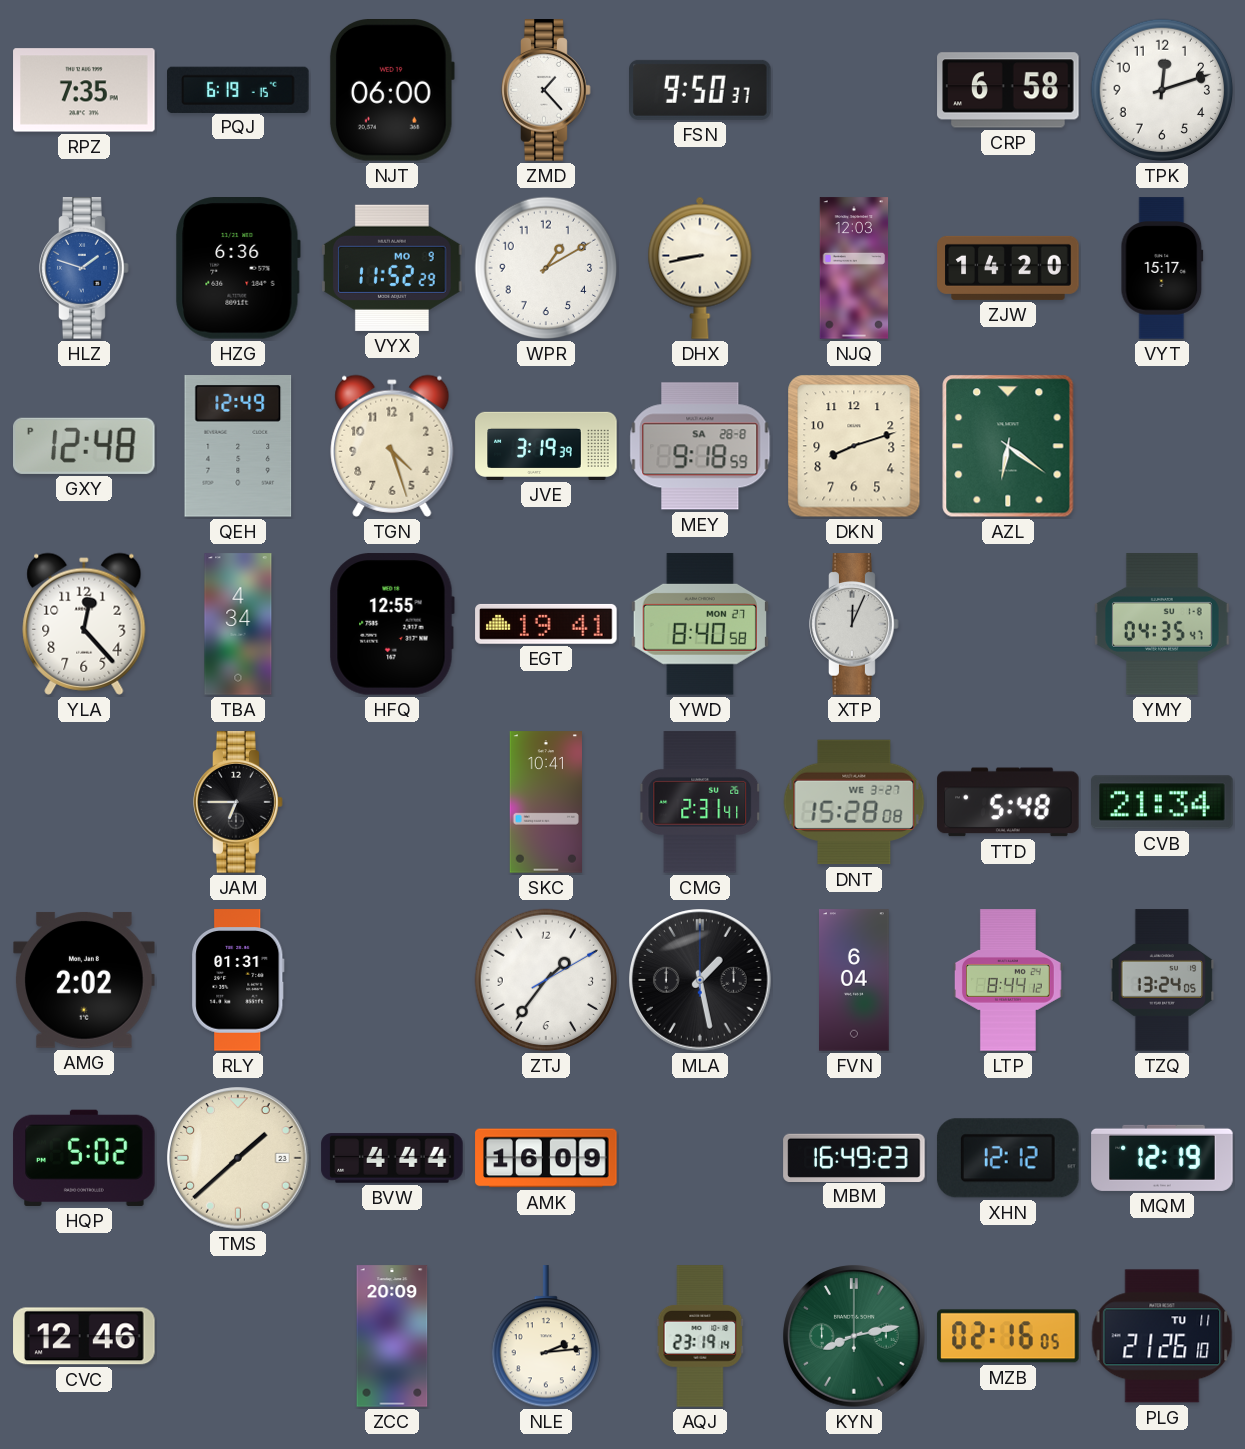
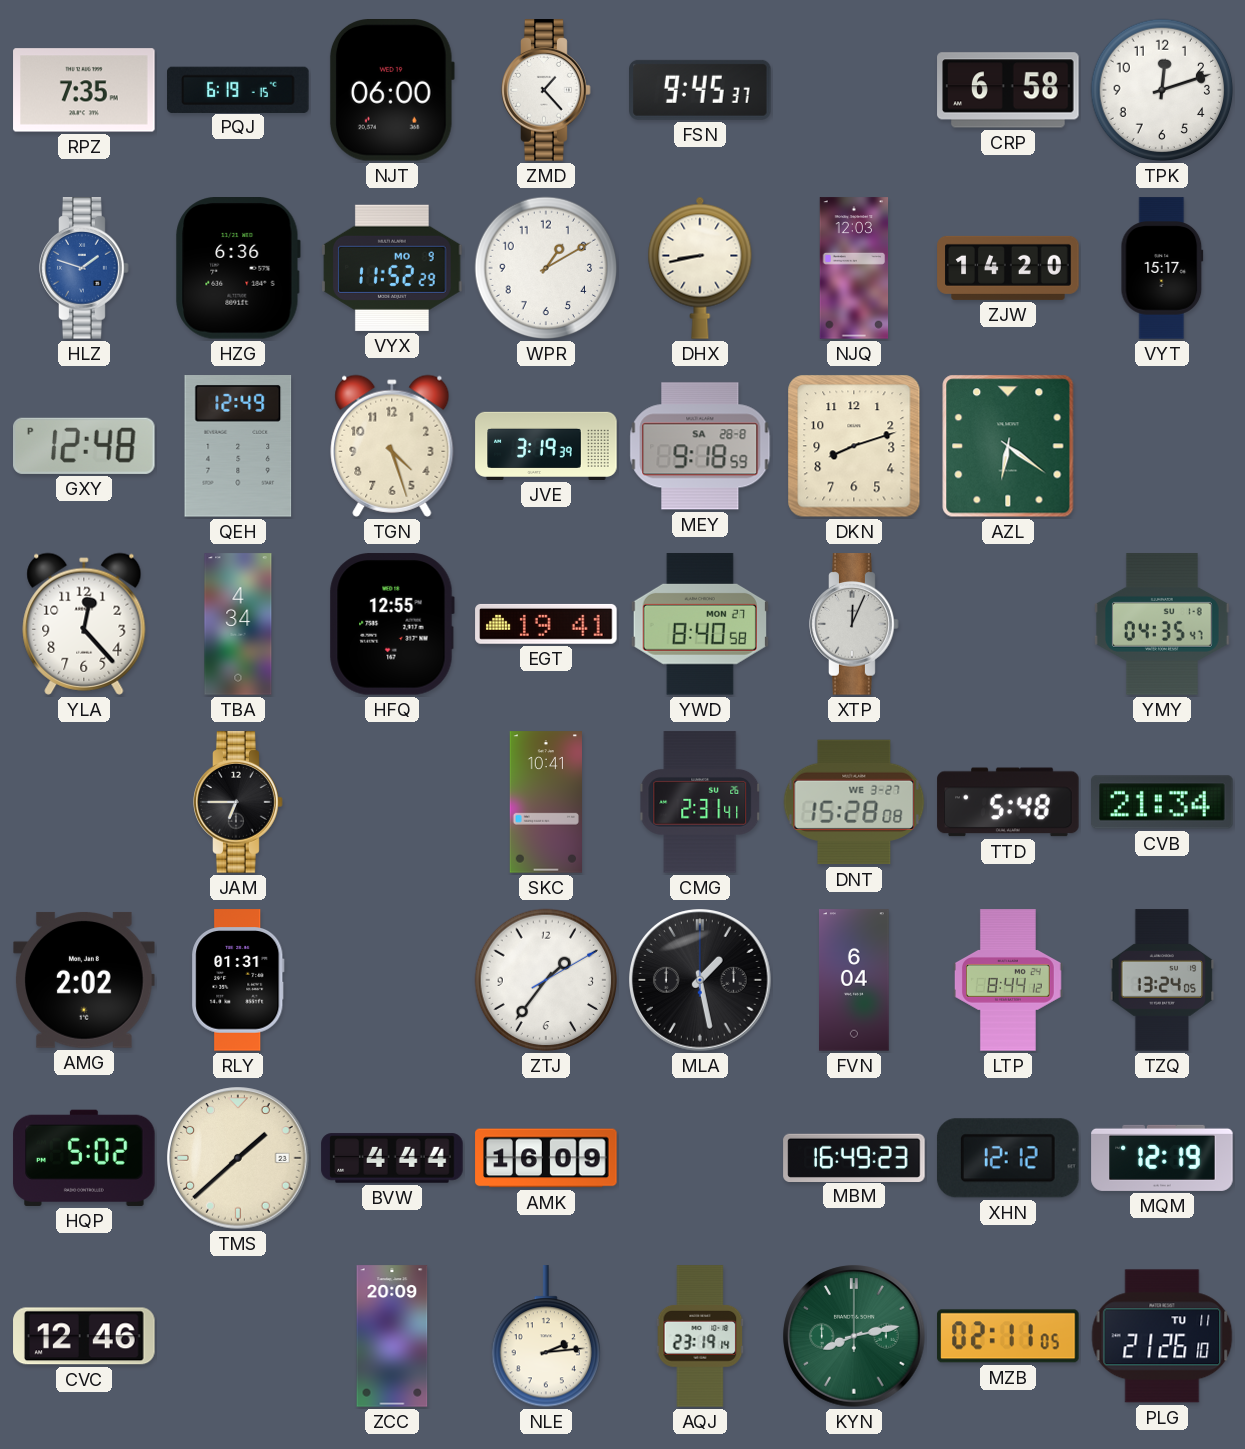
FSN: 9:50 -> 9:45
MZB: 02:16 -> 02:11
